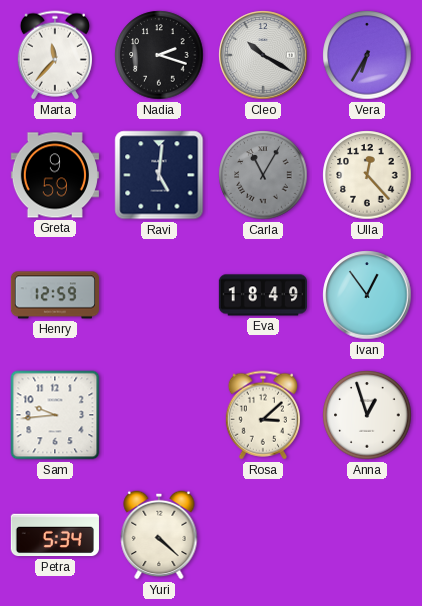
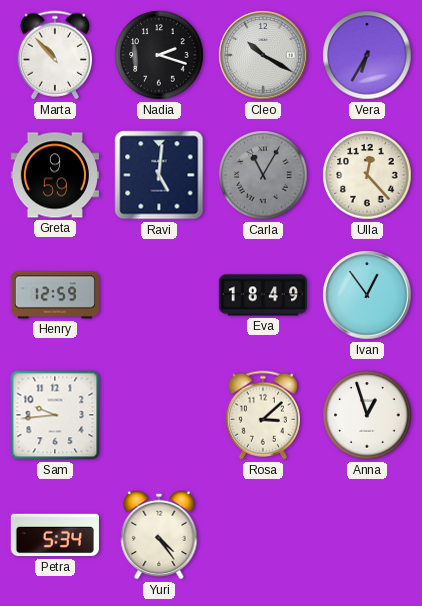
Marta: 11:37 -> 10:53
Yuri: 4:22 -> 4:24
